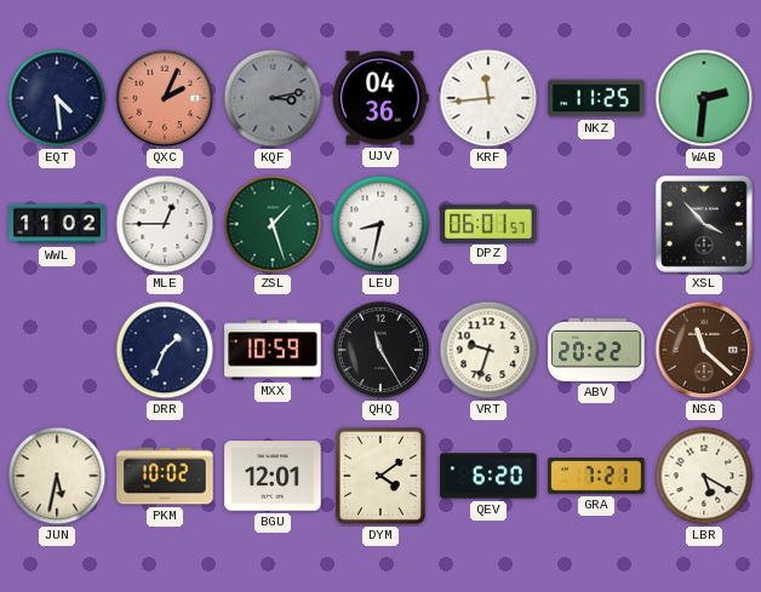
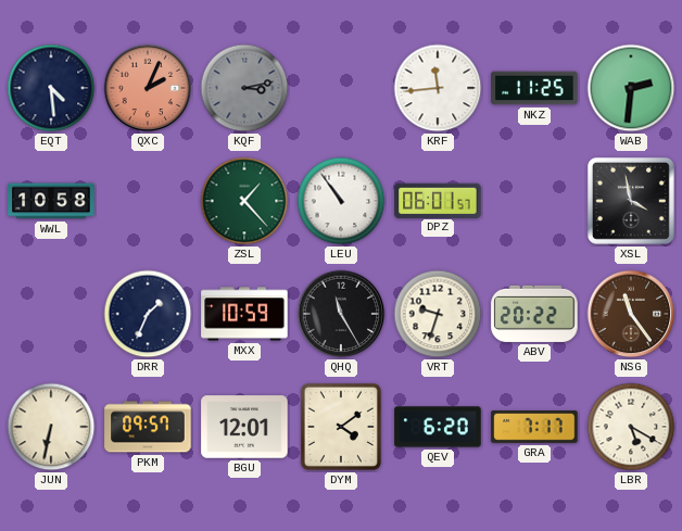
UJV: 04:36 -> none
WWL: 11:02 -> 10:58
MLE: 12:45 -> none
ZSL: 1:27 -> 1:23
LEU: 8:32 -> 10:54
XSL: 3:53 -> 3:58
NSG: 11:22 -> 11:24
JUN: 5:32 -> 6:32
PKM: 10:02 -> 09:57
GRA: 7:21 -> 7:17
